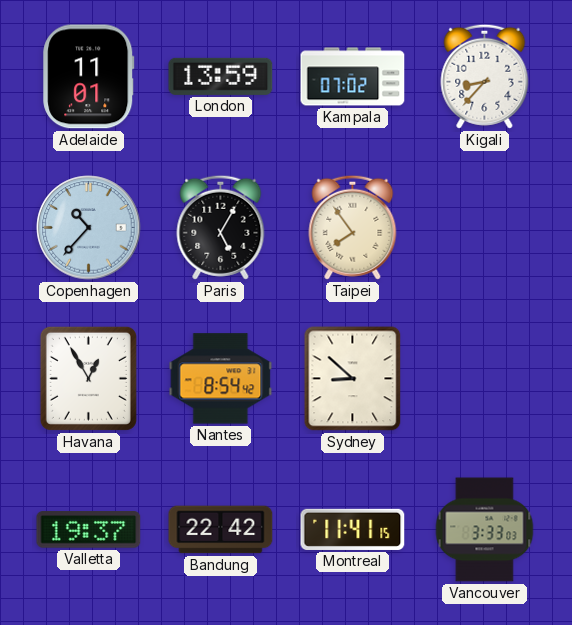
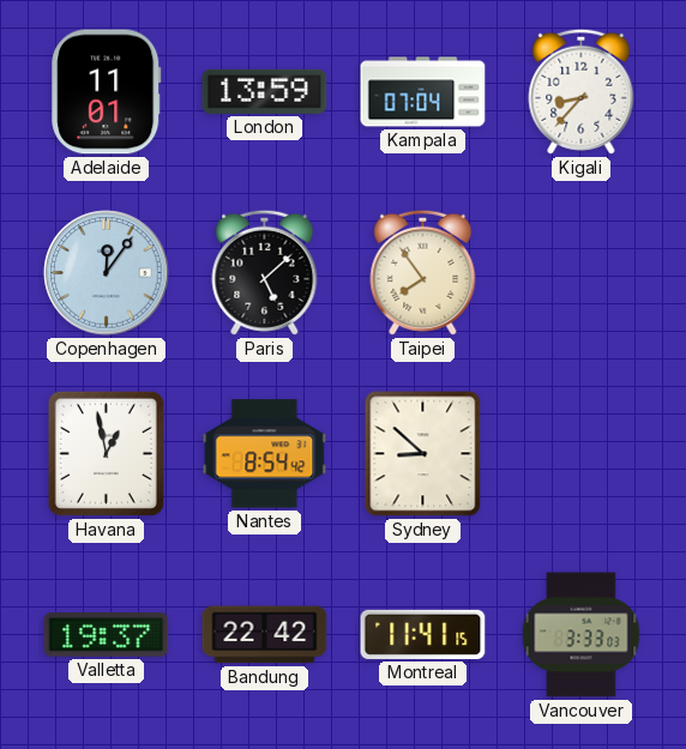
Kampala: 07:02 -> 07:04
Copenhagen: 10:37 -> 12:06
Paris: 5:05 -> 5:08
Havana: 12:55 -> 12:58
